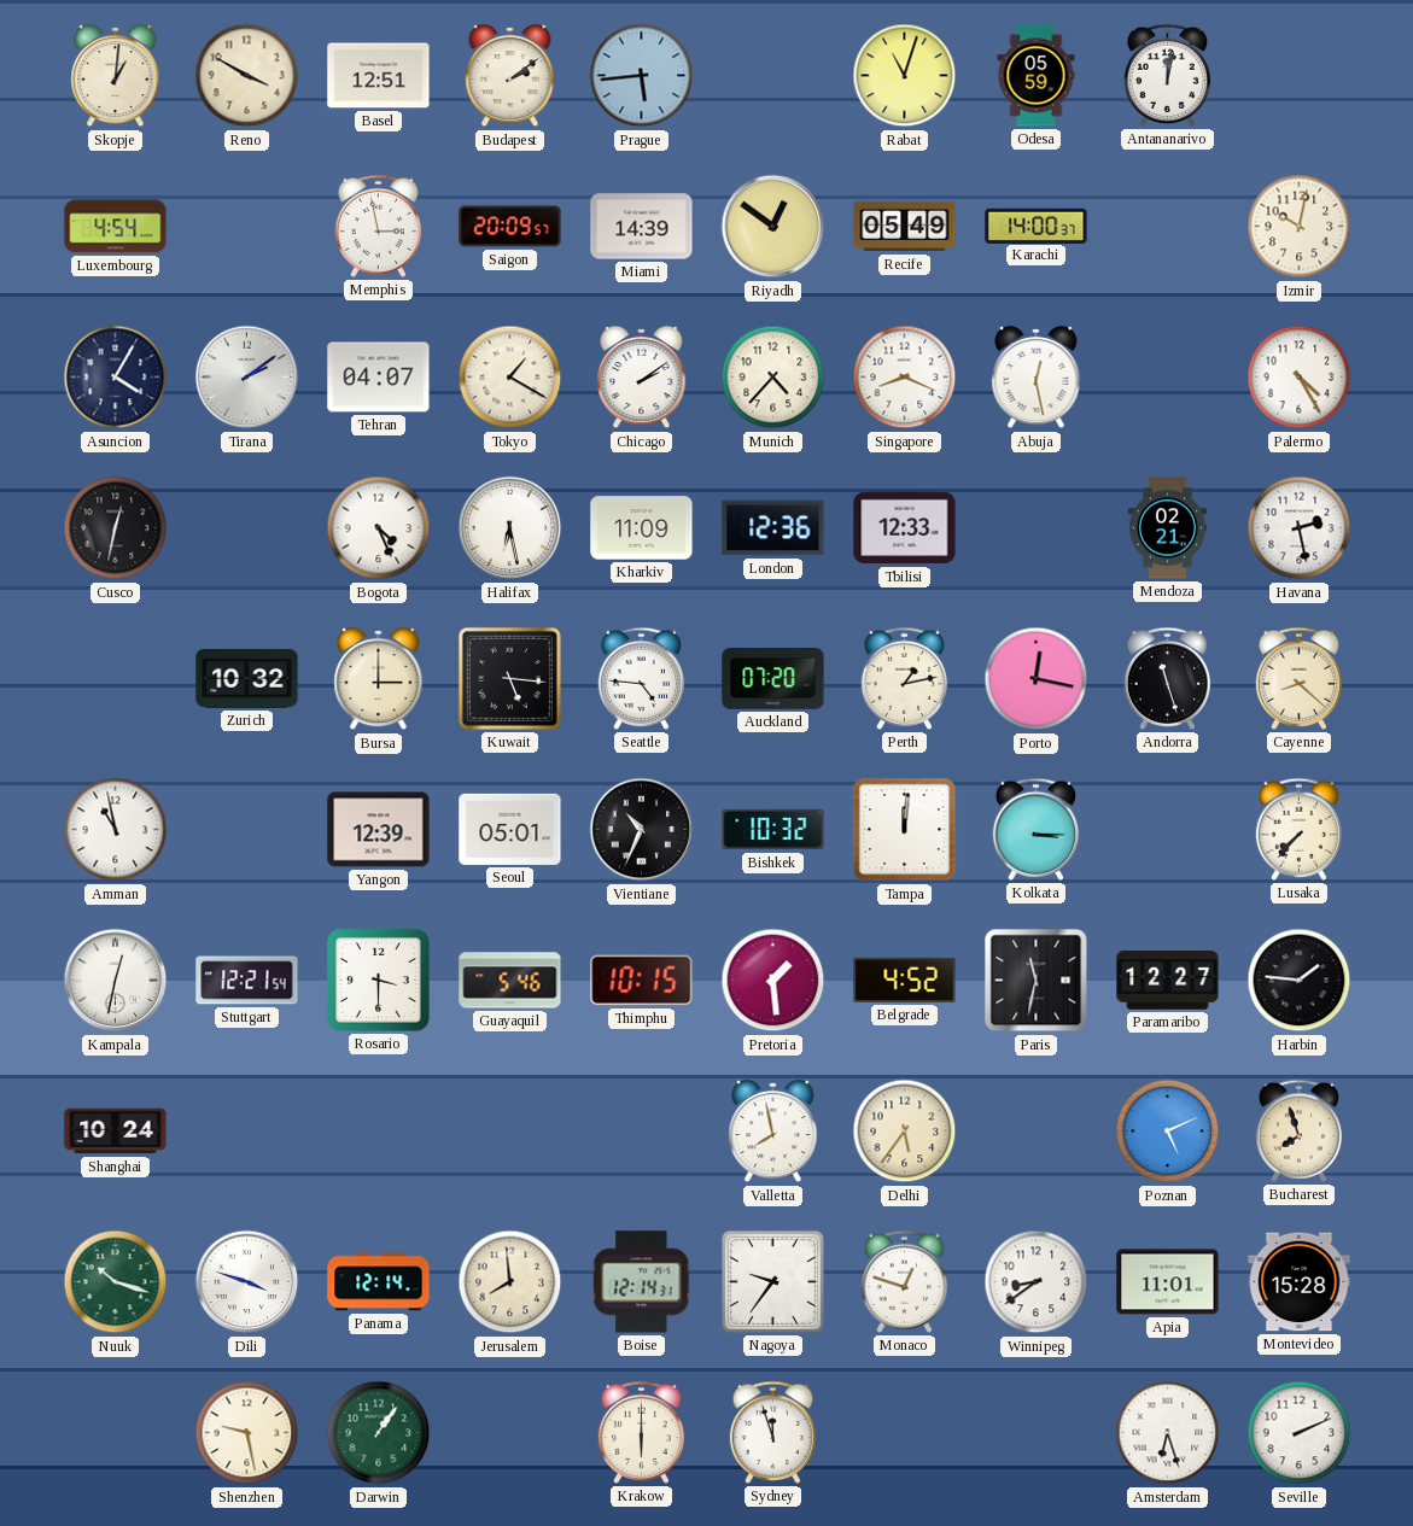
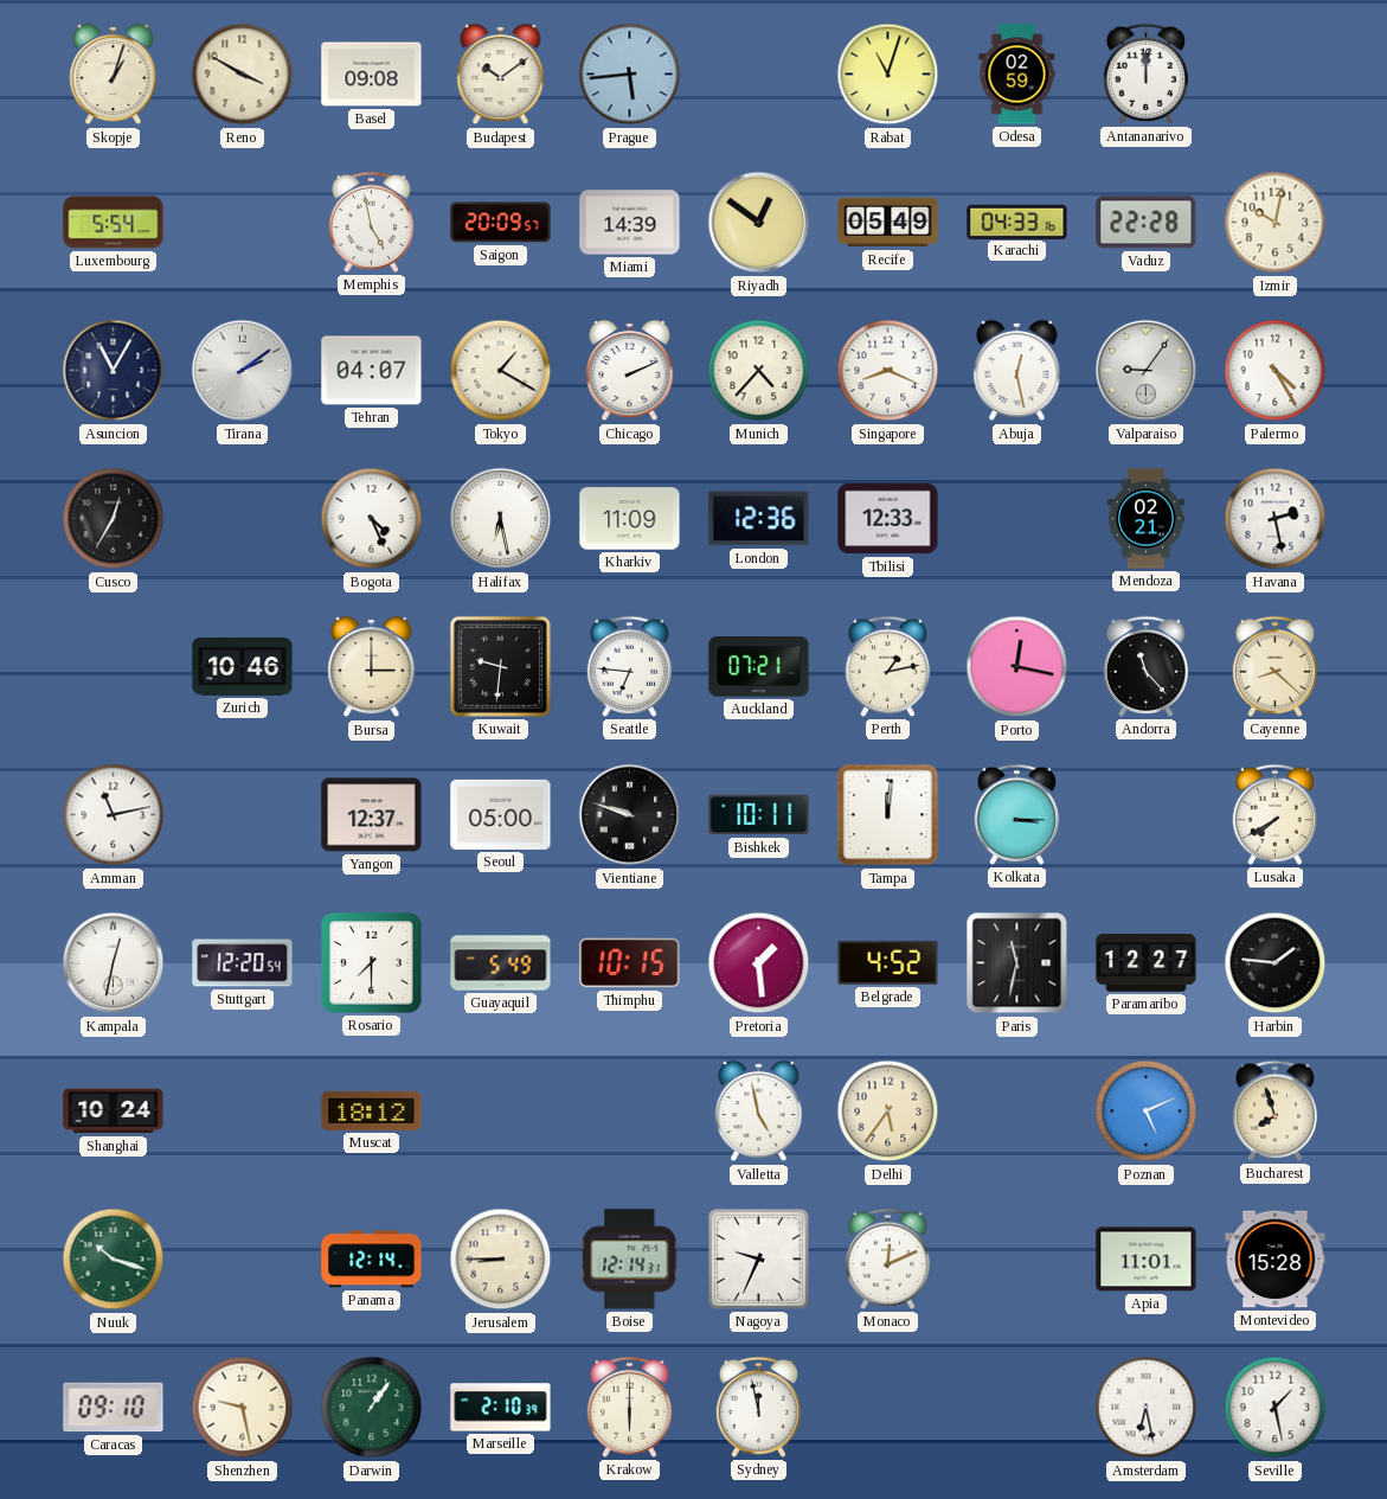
Skopje: 1:01 -> 1:03
Basel: 12:51 -> 09:08
Budapest: 2:09 -> 10:09
Odesa: 05:59 -> 02:59
Antananarivo: 12:02 -> 12:00
Luxembourg: 4:54 -> 5:54
Memphis: 2:58 -> 4:58
Karachi: 14:00 -> 04:33
Vaduz: none -> 22:28
Asuncion: 4:05 -> 11:05
Chicago: 2:09 -> 2:11
Valparaiso: none -> 9:06
Cusco: 12:32 -> 12:35
Zurich: 10:32 -> 10:46
Kuwait: 5:16 -> 9:31
Seattle: 4:46 -> 6:46
Auckland: 07:20 -> 07:21
Andorra: 11:27 -> 11:23
Amman: 10:58 -> 11:13
Yangon: 12:39 -> 12:37
Seoul: 05:01 -> 05:00
Vientiane: 10:34 -> 9:48
Bishkek: 10:32 -> 10:11
Lusaka: 7:37 -> 7:40
Stuttgart: 12:21 -> 12:20
Rosario: 3:30 -> 7:30
Guayaquil: 5:46 -> 5:49
Muscat: none -> 18:12
Valletta: 7:58 -> 4:58
Dili: 3:48 -> none
Jerusalem: 7:59 -> 8:45
Nagoya: 9:36 -> 9:34
Monaco: 12:48 -> 12:11
Winnipeg: 8:39 -> none
Caracas: none -> 09:10
Marseille: none -> 2:10
Sydney: 11:57 -> 11:58
Amsterdam: 6:27 -> 6:28
Seville: 2:11 -> 1:28
